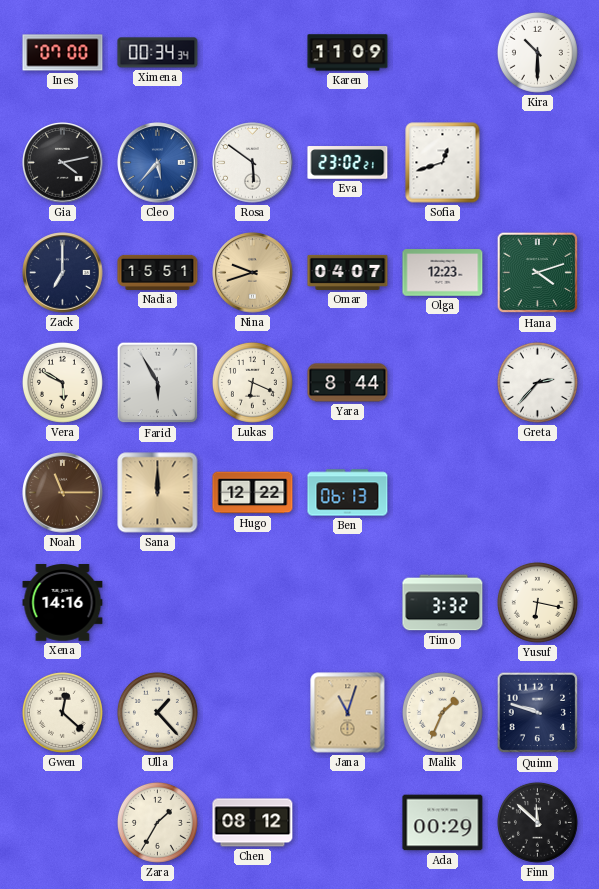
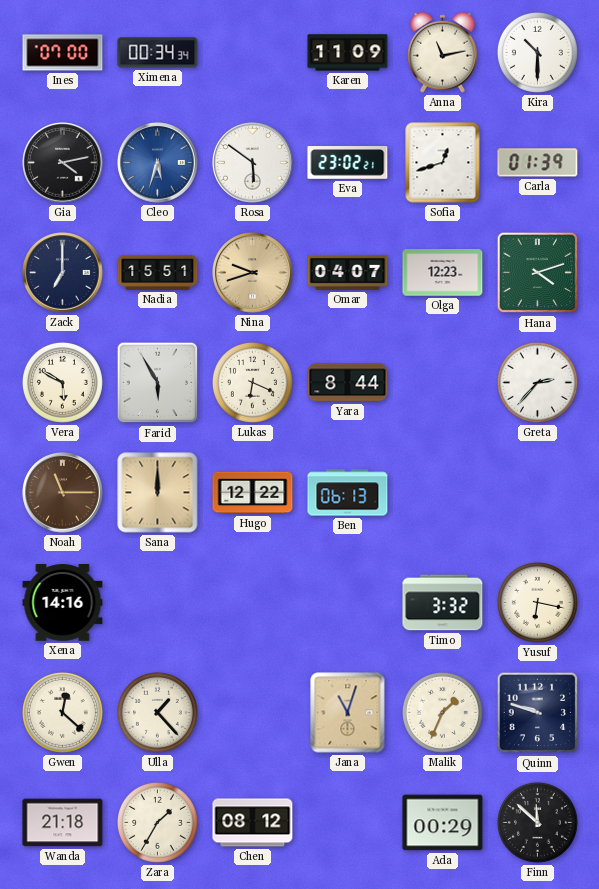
Anna: none -> 11:13
Cleo: 5:37 -> 5:33
Carla: none -> 01:39
Wanda: none -> 21:18
